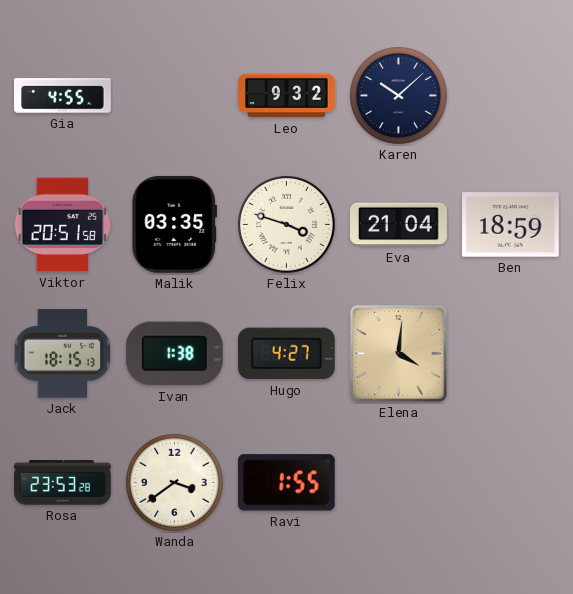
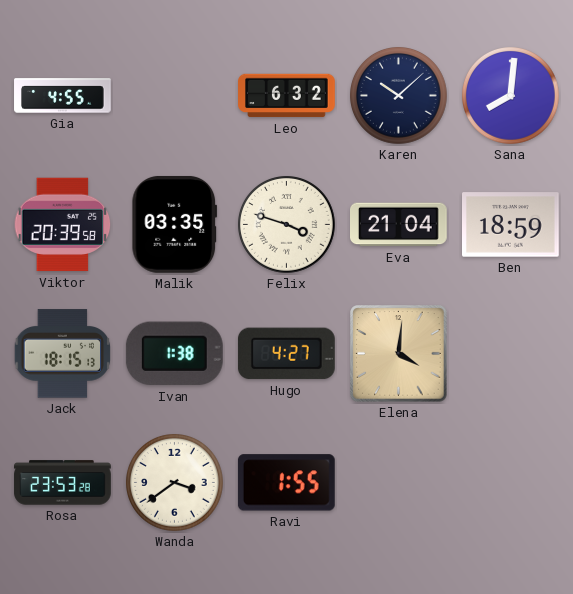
Leo: 9:32 -> 6:32
Sana: none -> 8:01
Viktor: 20:51 -> 20:39
